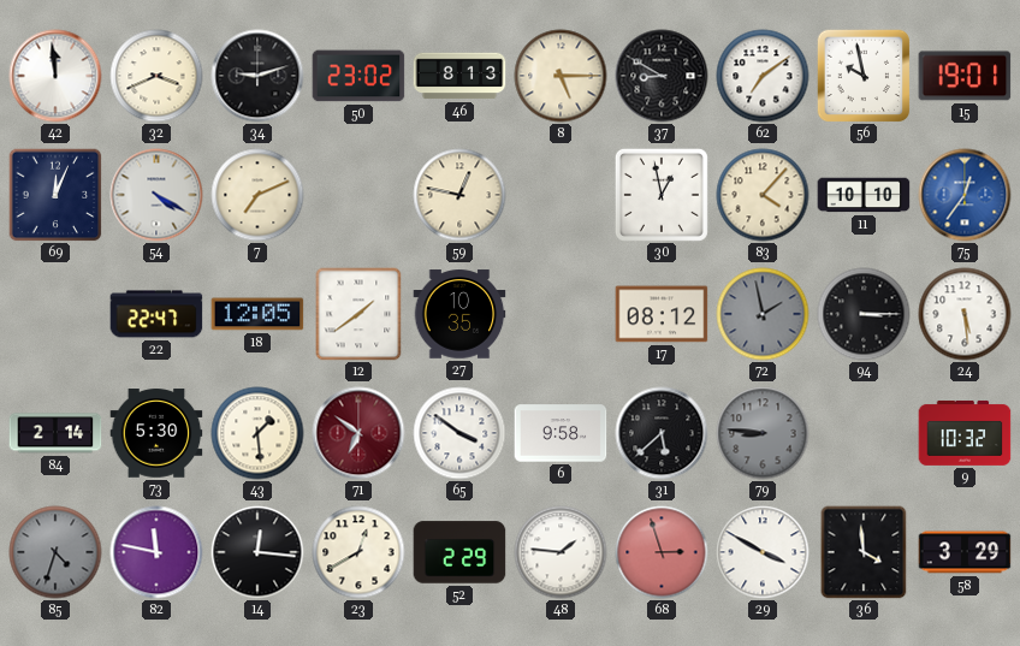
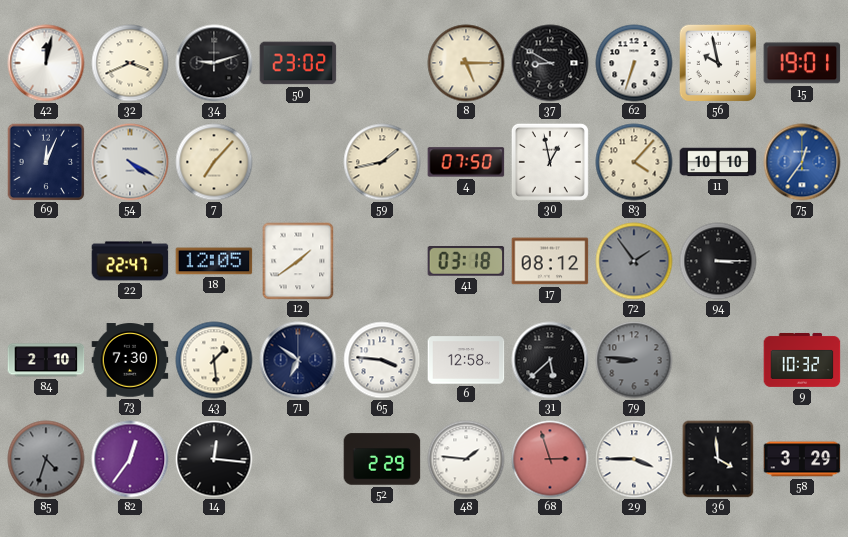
42: 11:59 -> 12:02
46: 8:13 -> none
62: 7:09 -> 6:33
7: 7:11 -> 7:07
59: 12:47 -> 1:43
4: none -> 07:50
27: 10:35 -> none
41: none -> 03:18
72: 1:58 -> 1:54
24: 5:29 -> none
84: 2:14 -> 2:10
73: 5:30 -> 7:30
71 dial: burgundy -> navy
65: 3:51 -> 3:46
6: 9:58 -> 12:58
82: 11:47 -> 12:36
23: 12:40 -> none
29: 3:50 -> 3:45
